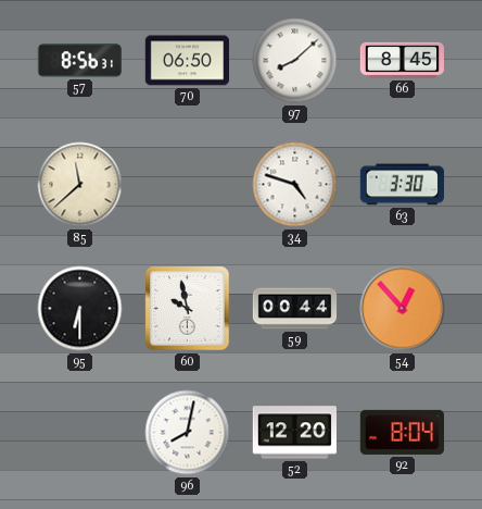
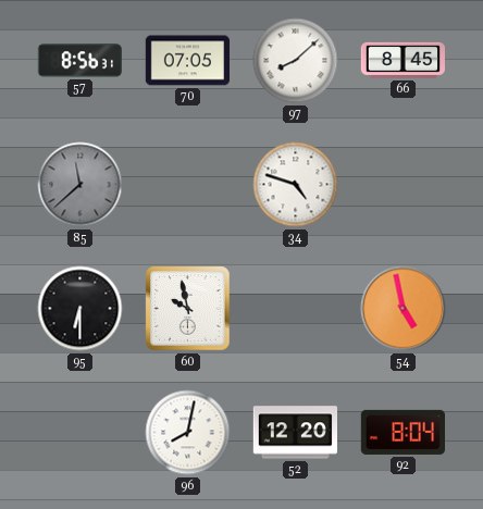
70: 06:50 -> 07:05
85 dial: cream -> grey
63: 3:30 -> none
59: 00:44 -> none
54: 12:53 -> 4:58
